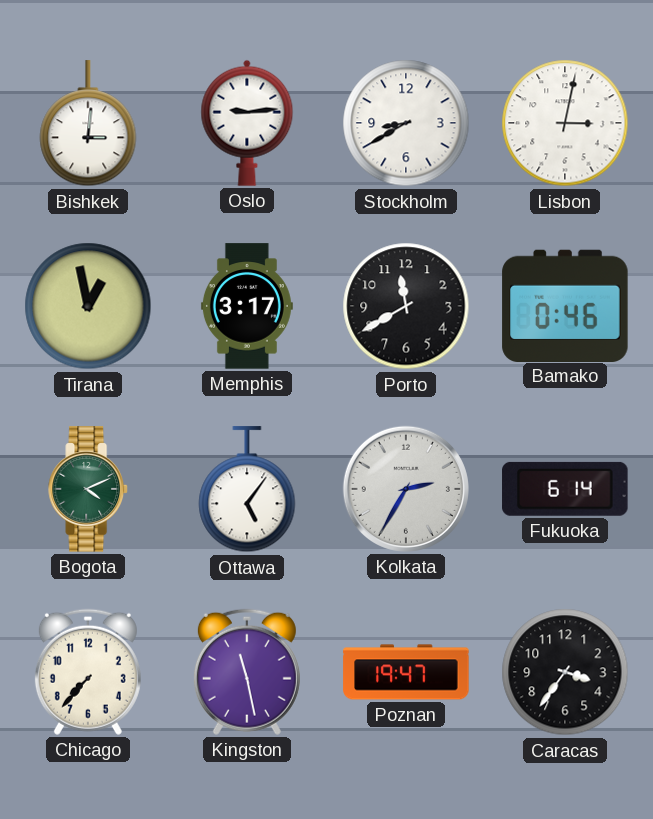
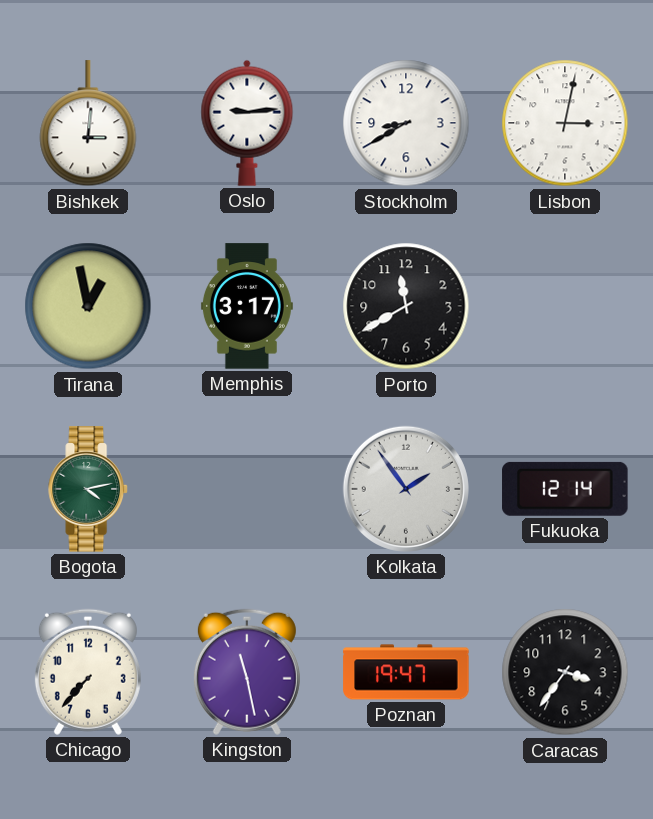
Bamako: 0:46 -> none
Bogota: 4:11 -> 4:13
Ottawa: 5:06 -> none
Kolkata: 2:35 -> 1:54
Fukuoka: 6:14 -> 12:14
